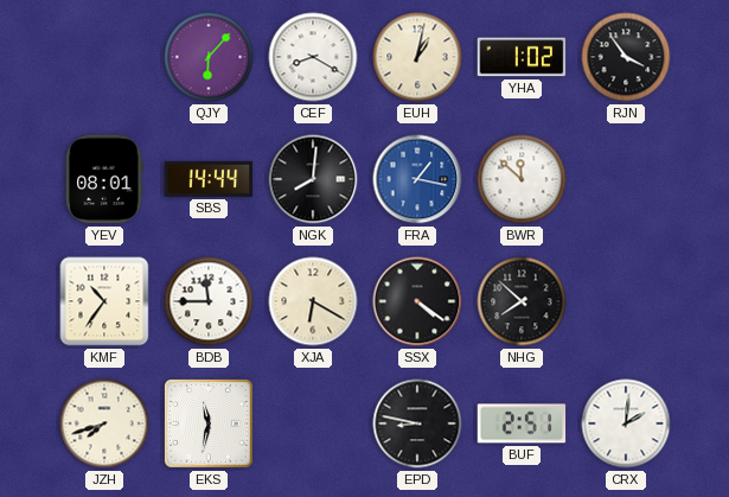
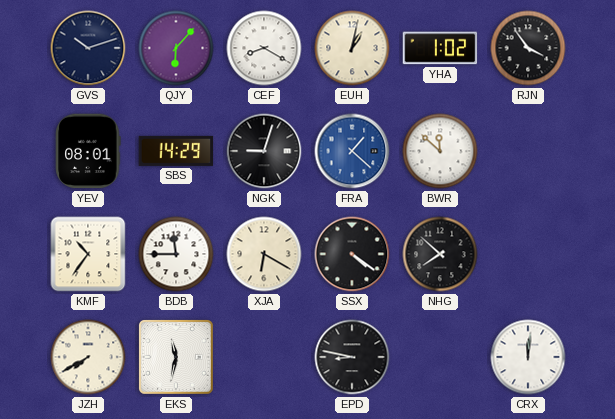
GVS: none -> 10:12
SBS: 14:44 -> 14:29
NGK: 8:01 -> 9:03
FRA: 1:17 -> 1:22
JZH: 7:42 -> 7:40
BUF: 2:51 -> none
CRX: 2:01 -> 12:01
